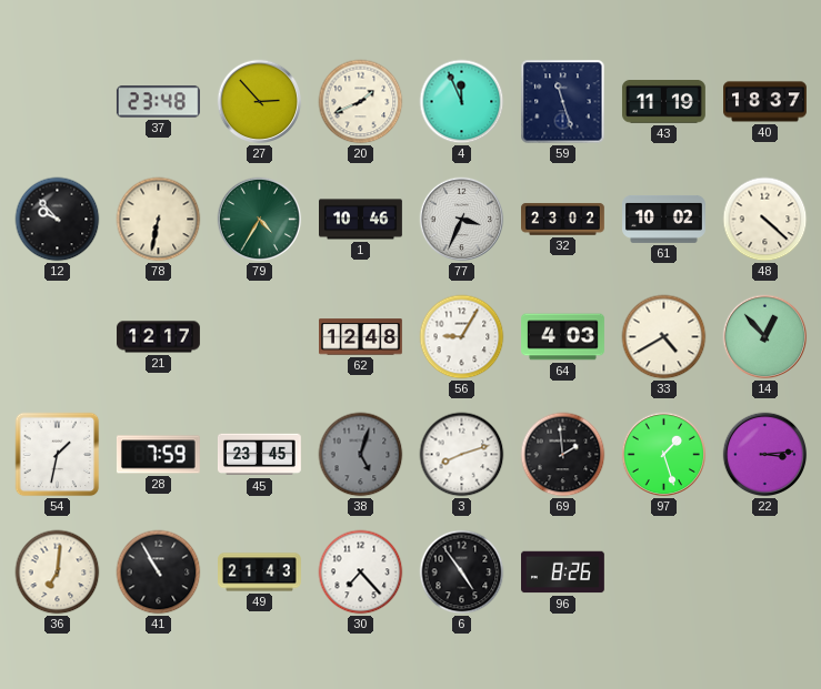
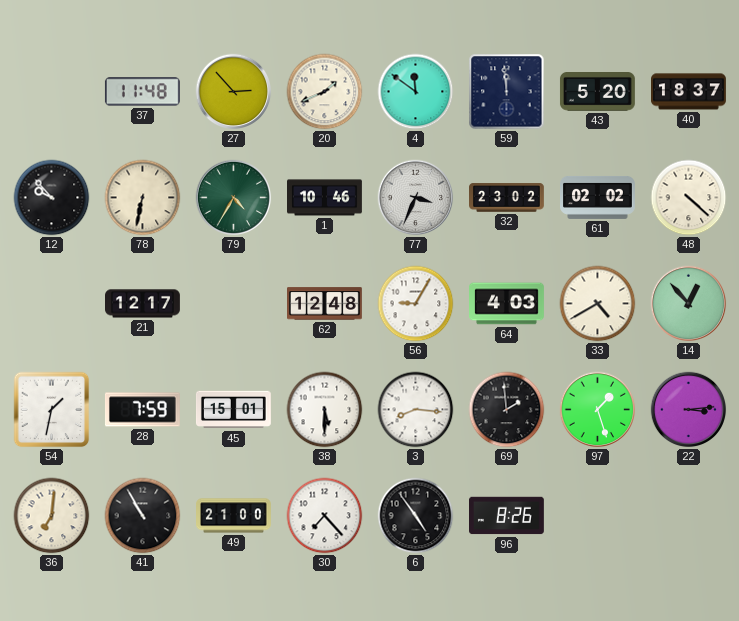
37: 23:48 -> 11:48
4: 11:56 -> 11:51
59: 11:27 -> 11:59
43: 11:19 -> 5:20
61: 10:02 -> 02:02
45: 23:45 -> 15:01
38: 5:03 -> 5:30
38 dial: grey -> white
3: 8:12 -> 8:16
49: 21:43 -> 21:00
